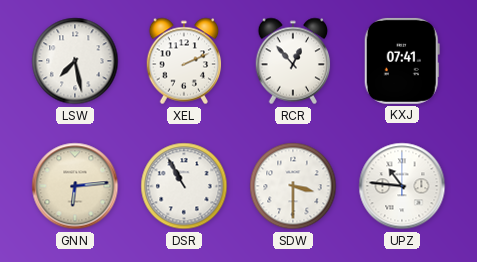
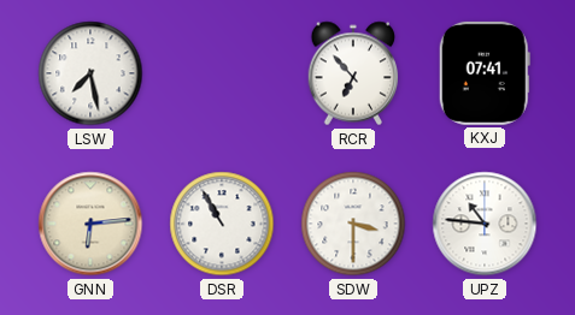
XEL: 2:11 -> none
RCR: 12:53 -> 6:53
